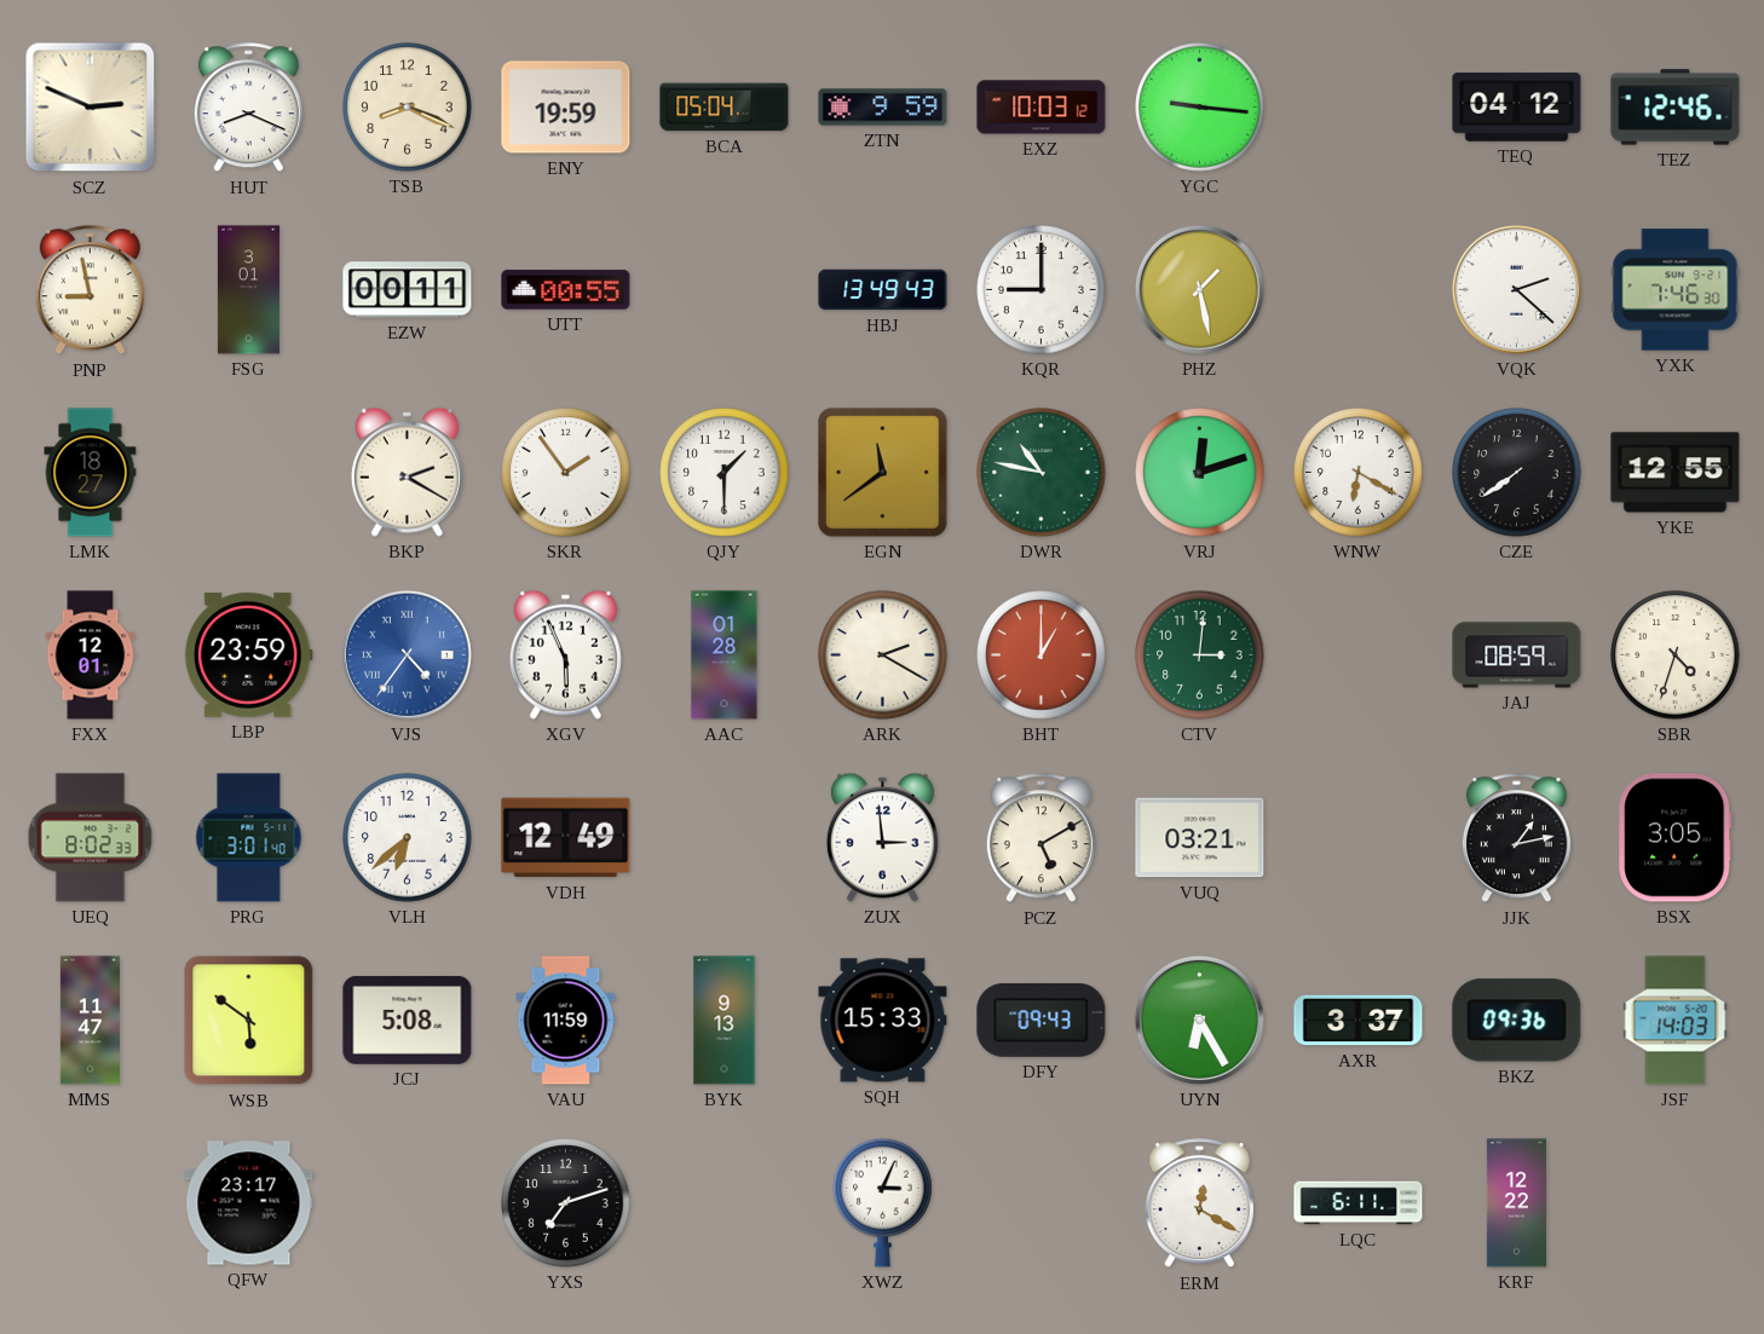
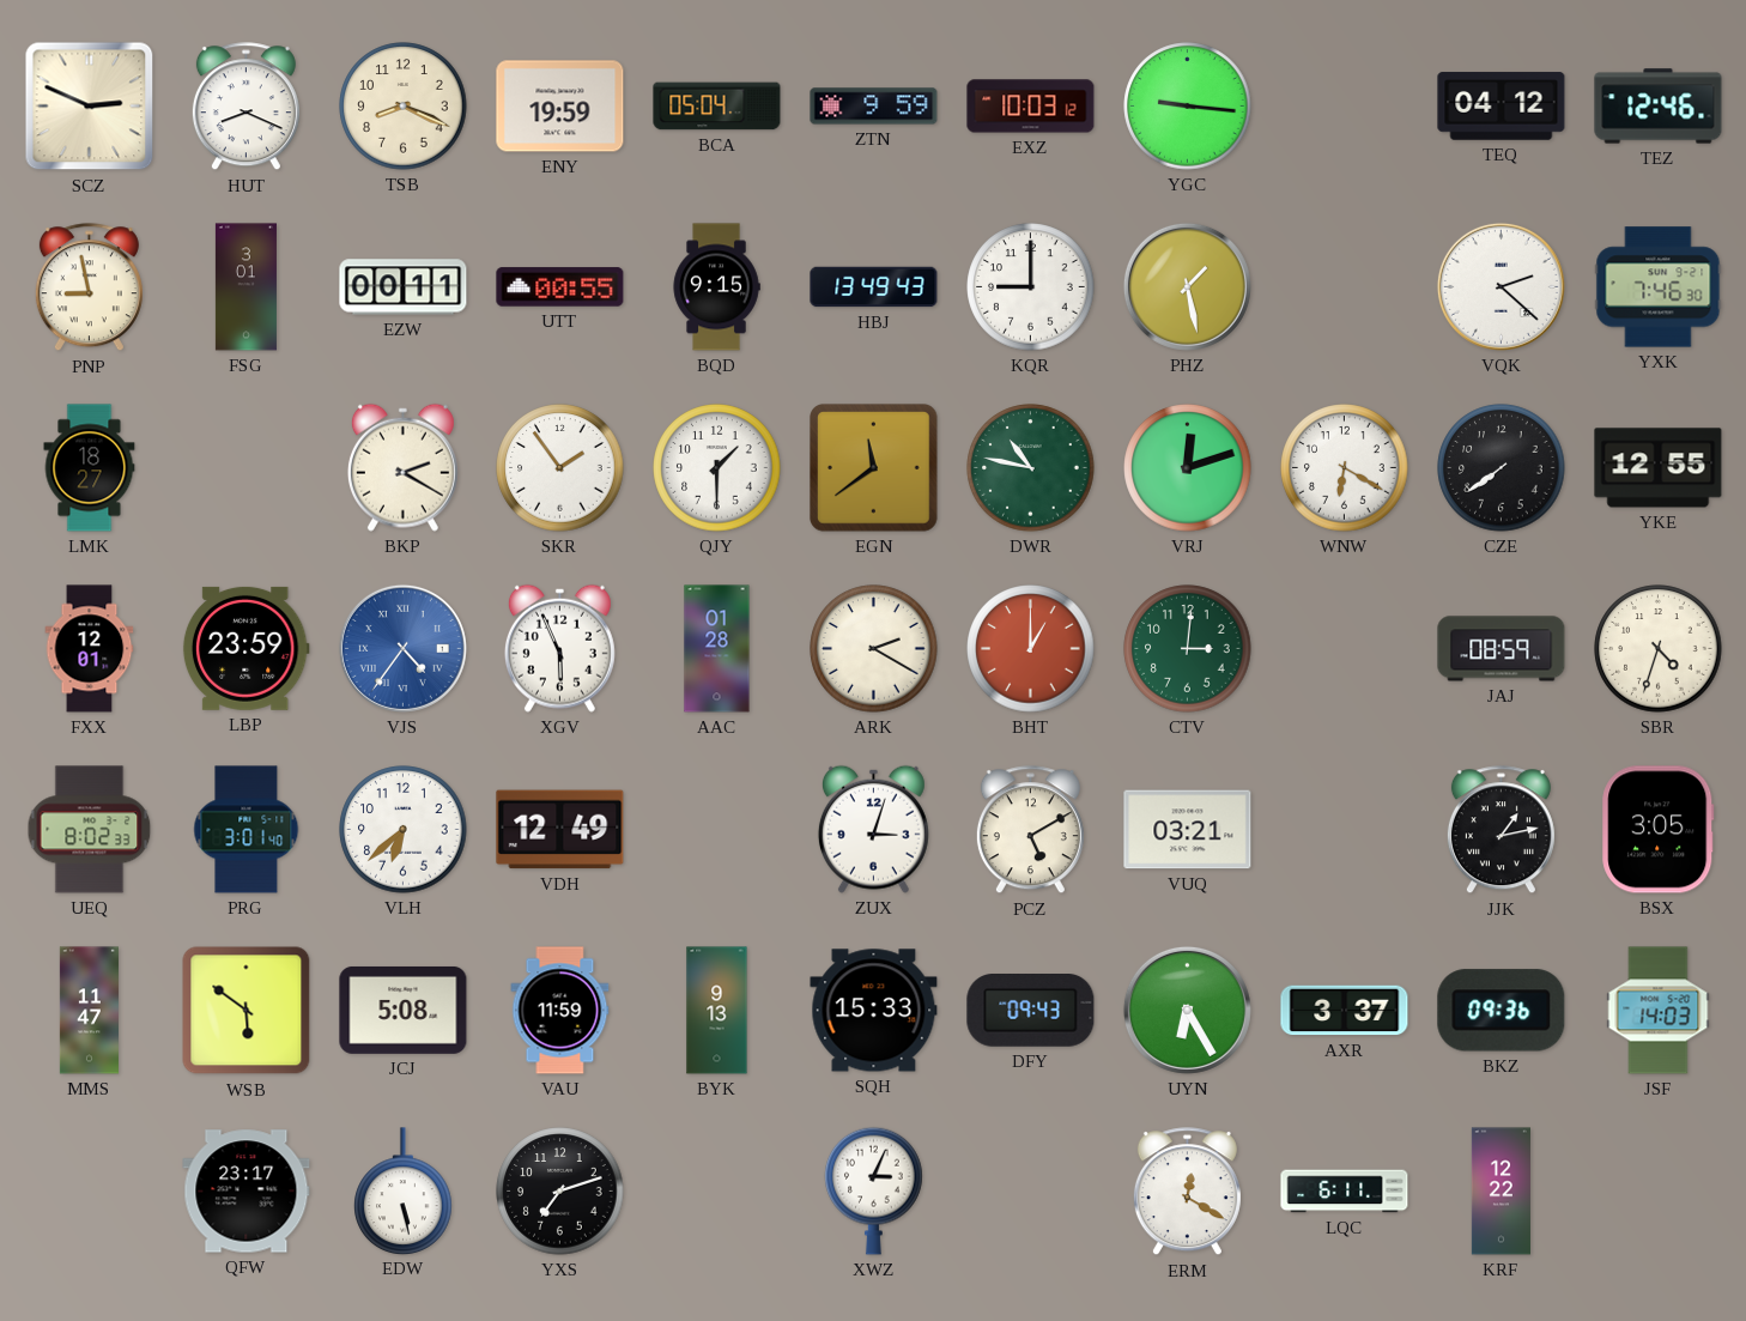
BQD: none -> 9:15
ZUX: 2:59 -> 3:03
EDW: none -> 5:28
